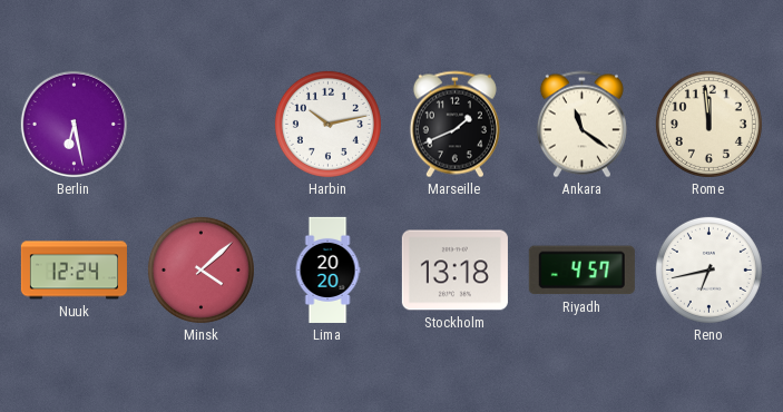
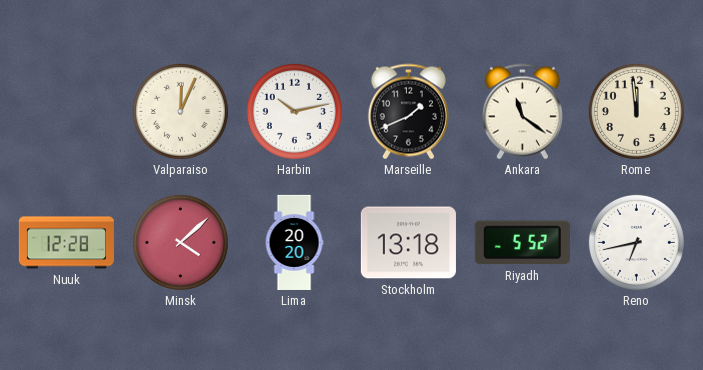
Berlin: 6:28 -> none
Valparaiso: none -> 12:04
Nuuk: 12:24 -> 12:28
Riyadh: 4:57 -> 5:52
